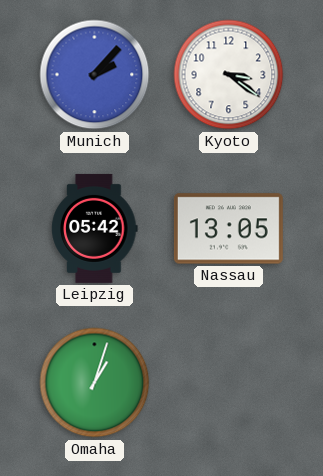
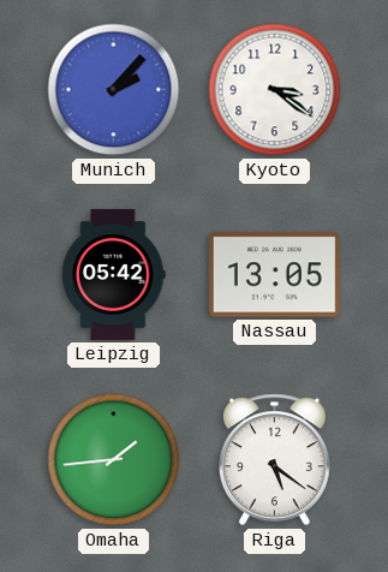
Omaha: 1:03 -> 1:44
Riga: none -> 5:21
